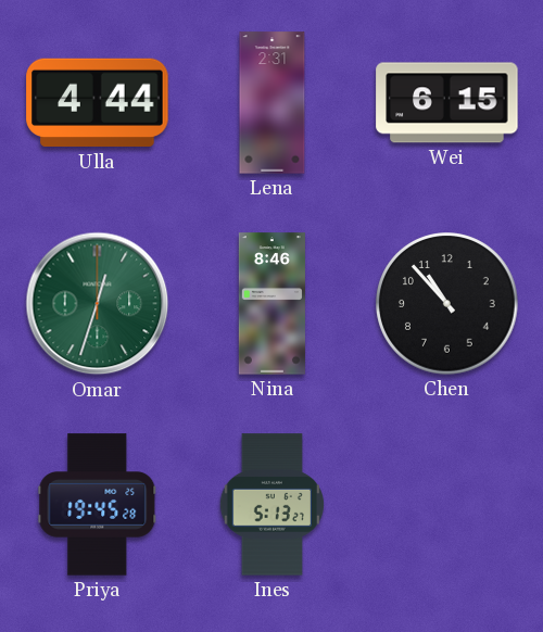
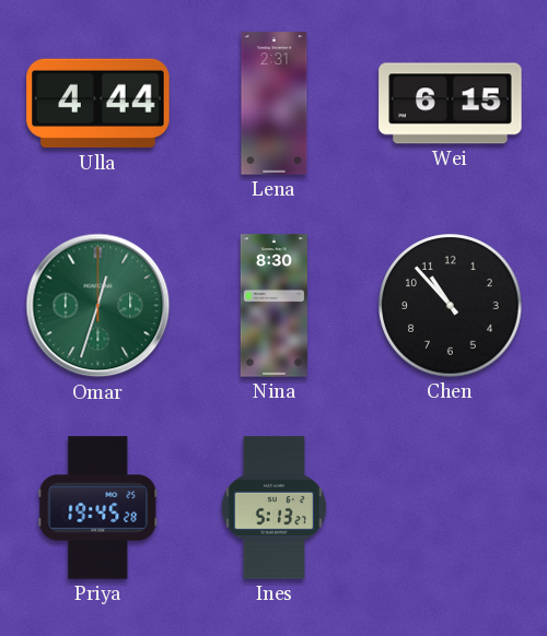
Nina: 8:46 -> 8:30
